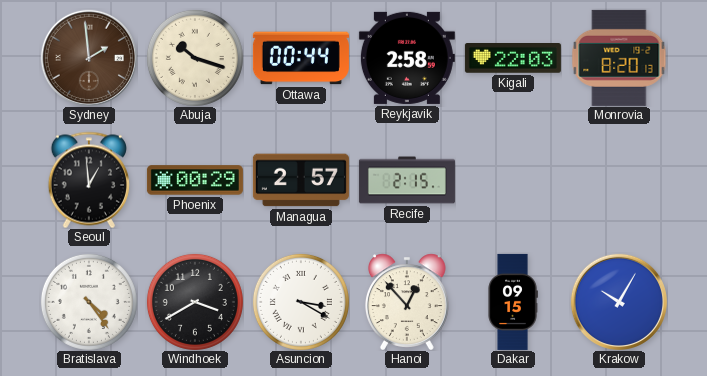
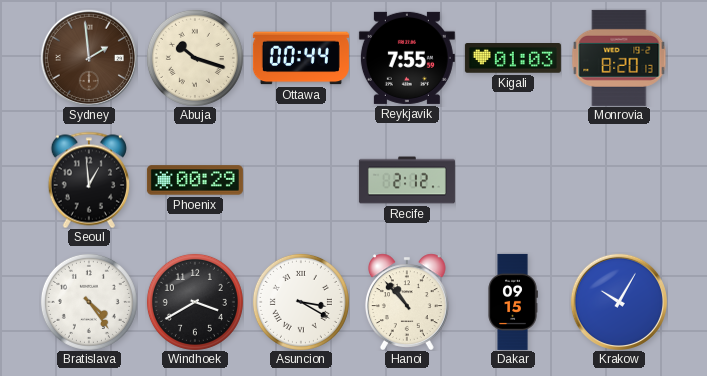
Reykjavik: 2:58 -> 7:55
Kigali: 22:03 -> 01:03
Managua: 2:57 -> none
Recife: 2:15 -> 2:12
Hanoi: 12:53 -> 10:53
